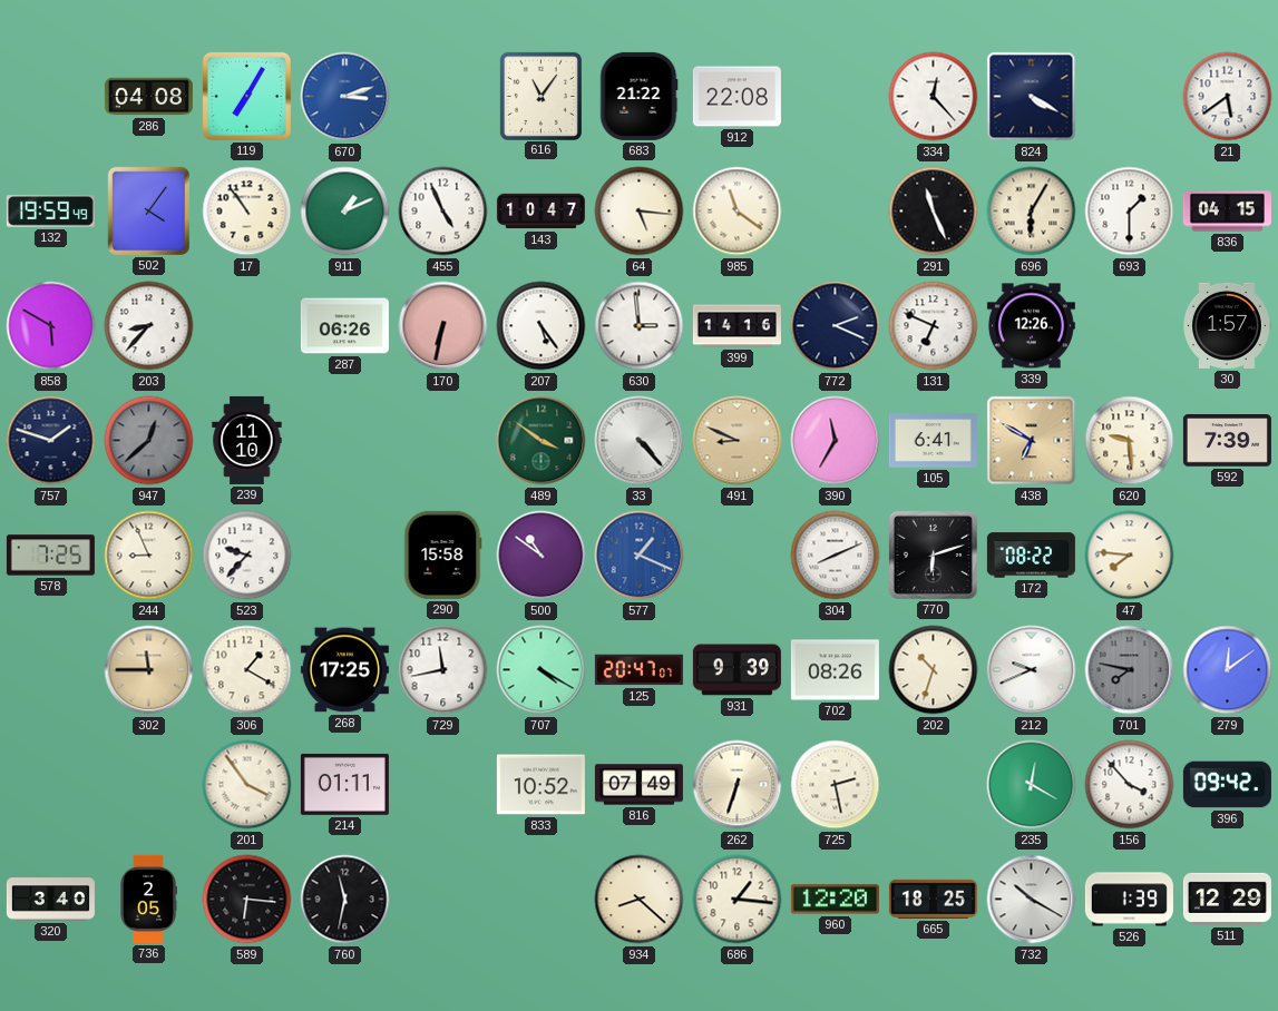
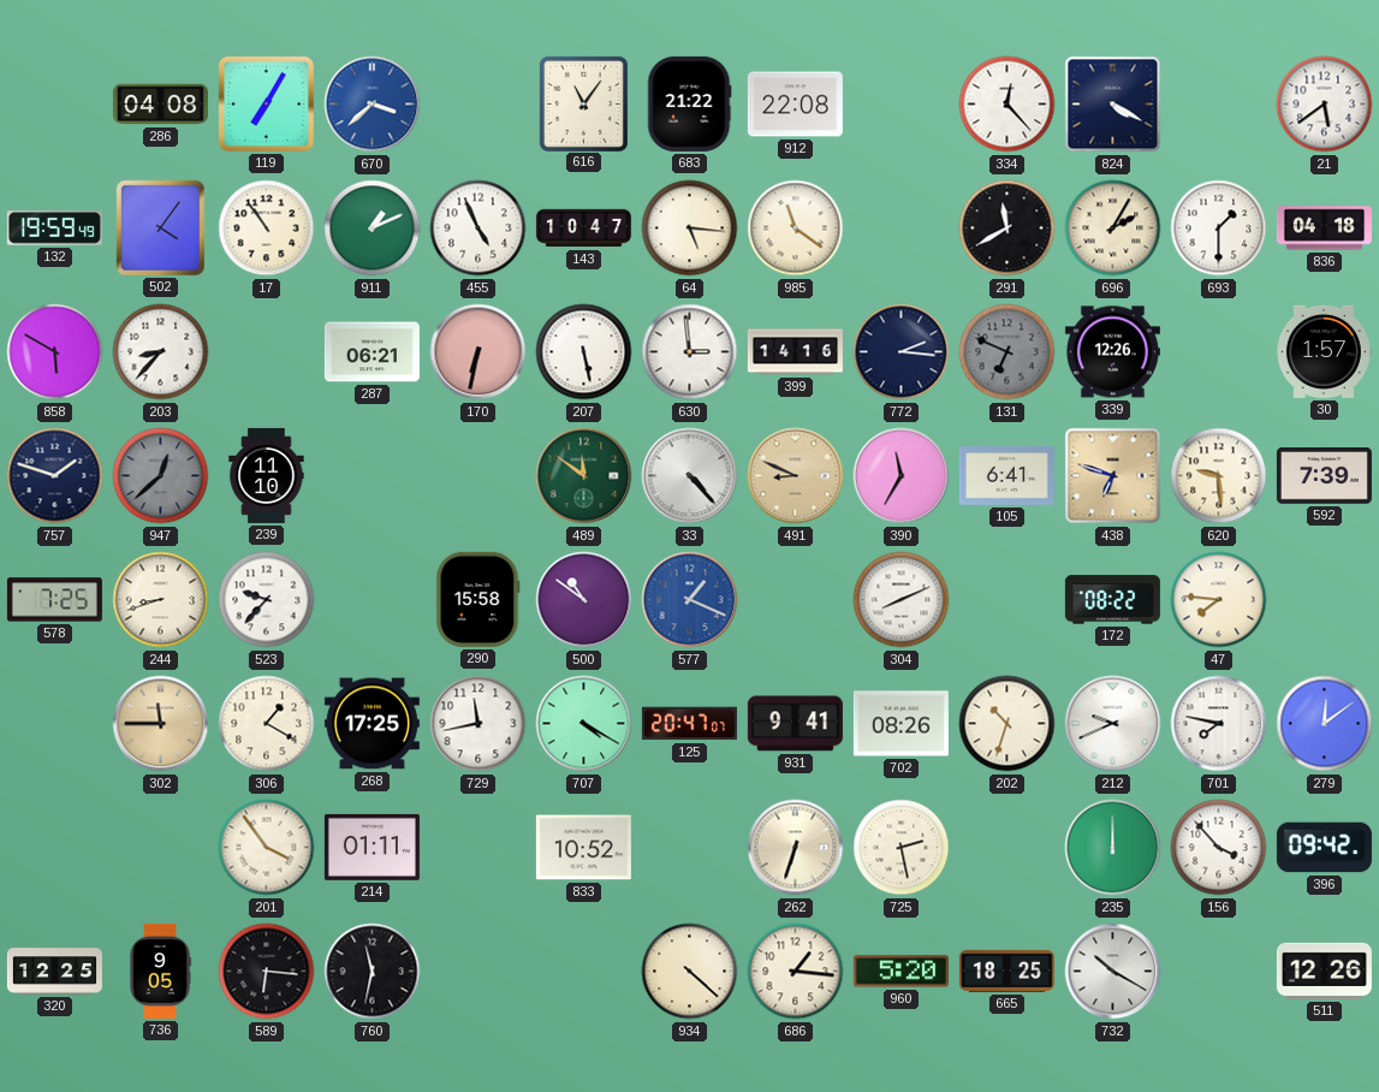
670: 3:12 -> 3:38
291: 11:26 -> 11:40
696: 6:05 -> 2:05
836: 04:15 -> 04:18
287: 06:26 -> 06:21
207: 5:24 -> 5:28
772: 2:19 -> 2:16
131 dial: white -> grey
489: 3:51 -> 11:51
438: 6:50 -> 6:48
244: 8:56 -> 8:42
770: 6:12 -> none
931: 9:39 -> 9:41
701 dial: grey -> white
816: 07:49 -> none
235: 12:20 -> 12:00
320: 3:40 -> 12:25
736: 2:05 -> 9:05
934: 8:22 -> 4:22
960: 12:20 -> 5:20
526: 1:39 -> none
511: 12:29 -> 12:26
